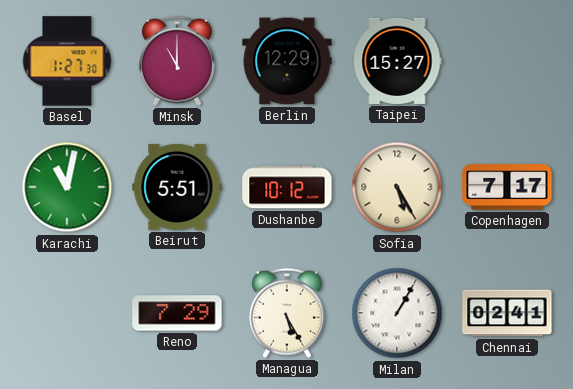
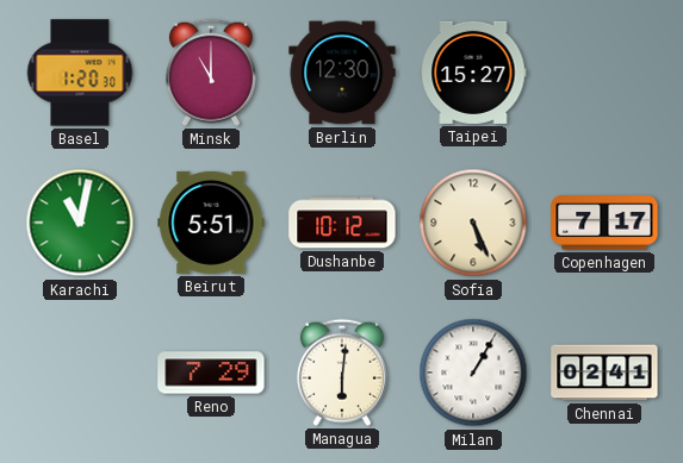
Basel: 1:27 -> 1:20
Berlin: 12:29 -> 12:30
Sofia: 5:25 -> 5:26
Managua: 5:25 -> 6:01
